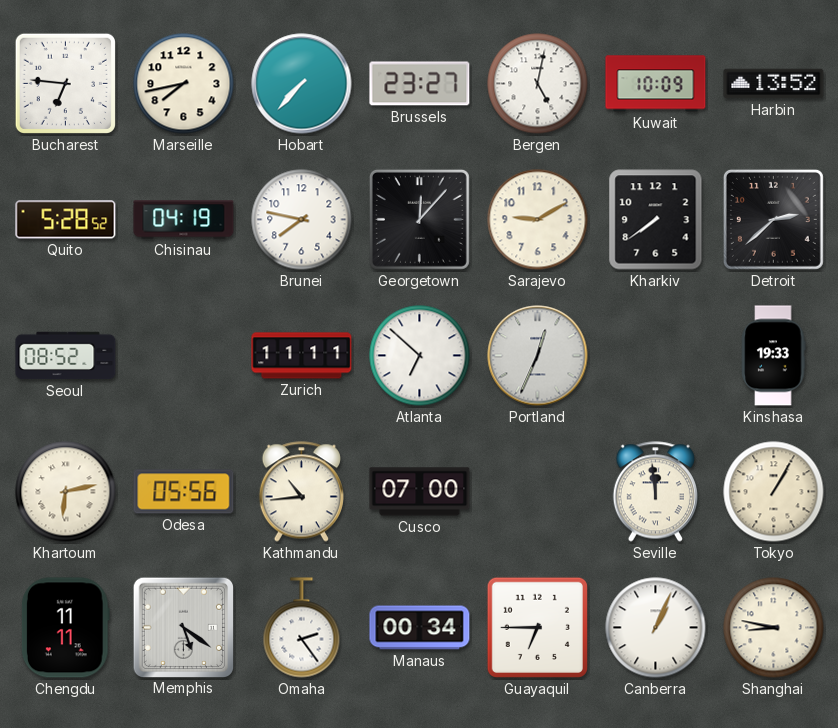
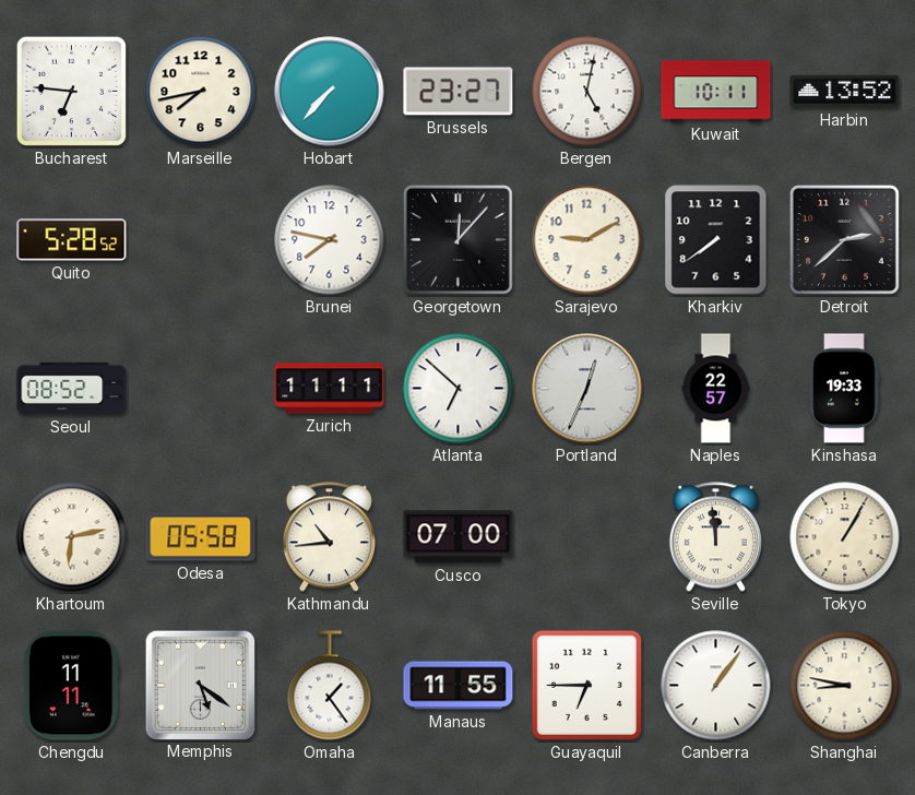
Kuwait: 10:09 -> 10:11
Chisinau: 04:19 -> none
Naples: none -> 22:57
Odesa: 05:56 -> 05:58
Omaha: 2:24 -> 1:24
Manaus: 00:34 -> 11:55
Canberra: 1:04 -> 1:06
